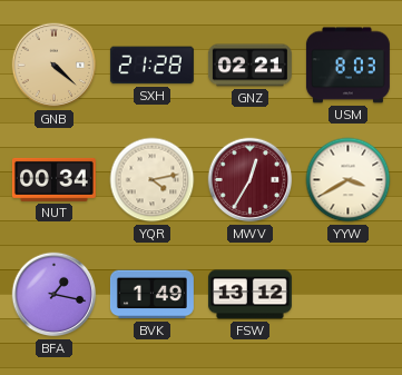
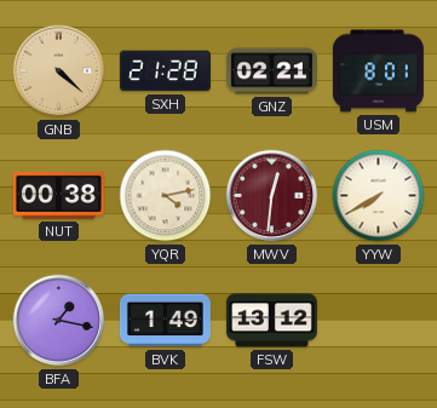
USM: 8:03 -> 8:01
NUT: 00:34 -> 00:38
MWV: 12:35 -> 12:31
YYW: 3:40 -> 7:40
